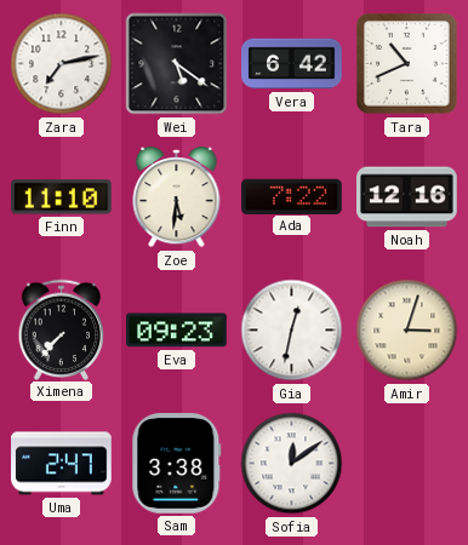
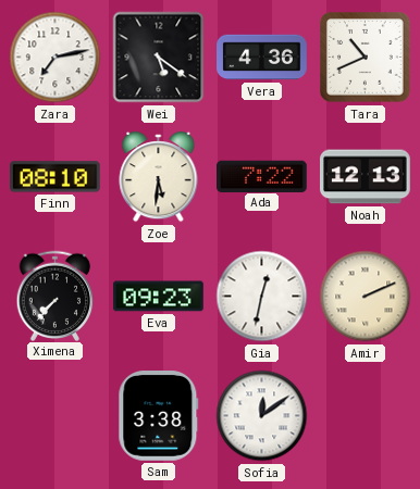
Vera: 6:42 -> 4:36
Finn: 11:10 -> 08:10
Noah: 12:16 -> 12:13
Amir: 3:03 -> 2:11
Uma: 2:47 -> none
